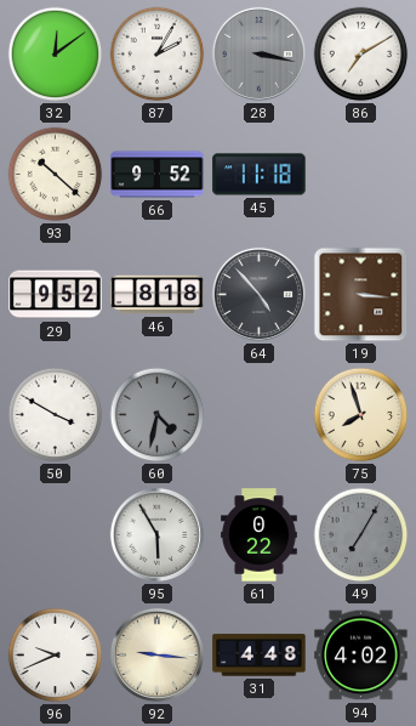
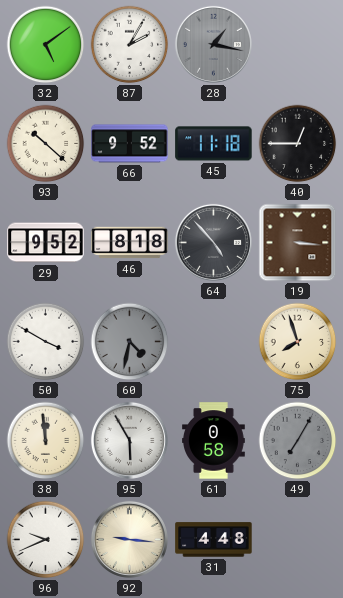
32: 12:09 -> 5:09
28: 3:17 -> 1:17
86: 7:10 -> none
40: none -> 12:45
38: none -> 11:59
61: 0:22 -> 0:58
94: 4:02 -> none
